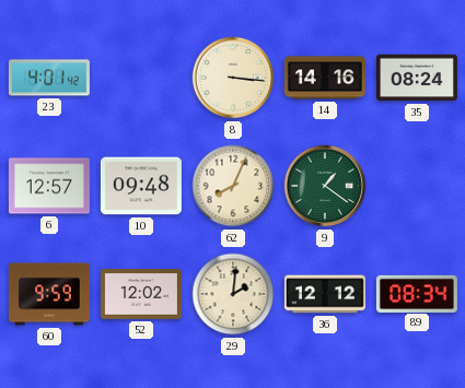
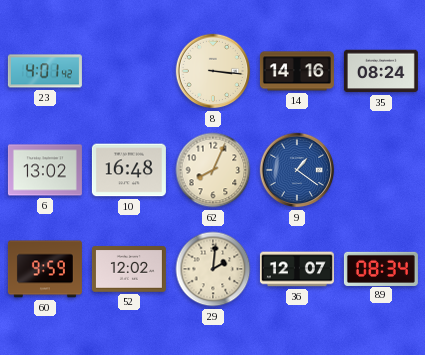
6: 12:57 -> 13:02
10: 09:48 -> 16:48
9 dial: green -> blue
36: 12:12 -> 12:07
